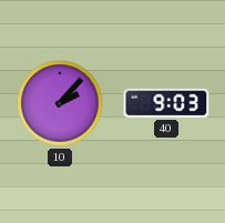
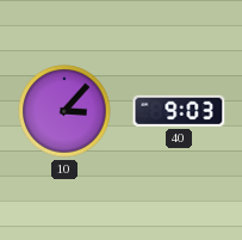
10: 2:07 -> 3:07
